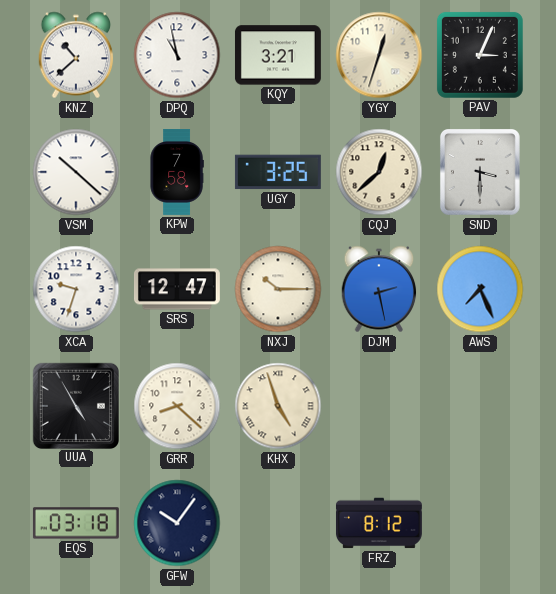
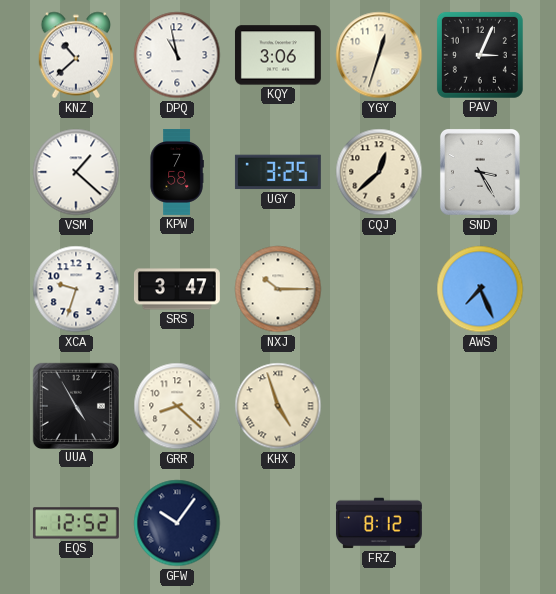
KQY: 3:21 -> 3:06
VSM: 10:22 -> 1:22
SND: 3:30 -> 3:25
SRS: 12:47 -> 3:47
DJM: 2:28 -> none
EQS: 03:18 -> 12:52
